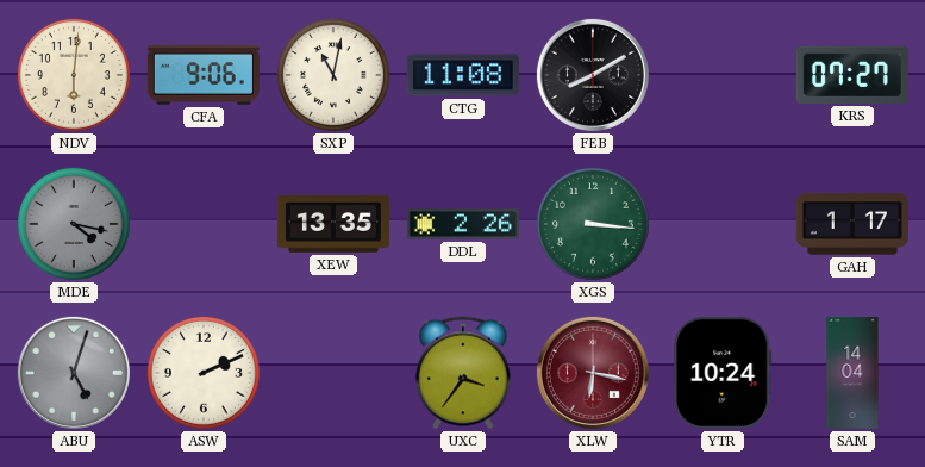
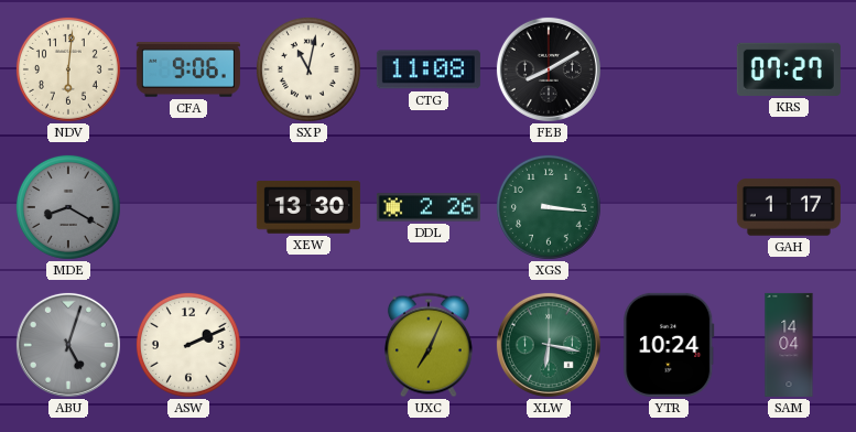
MDE: 4:17 -> 8:20
XEW: 13:35 -> 13:30
UXC: 3:36 -> 7:04
XLW dial: burgundy -> green
